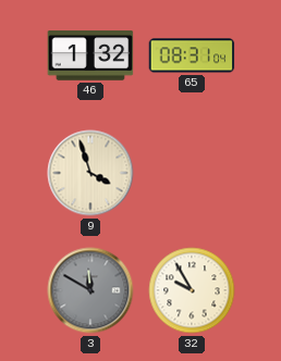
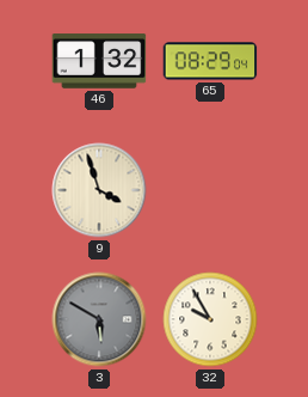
65: 08:31 -> 08:29
3: 11:50 -> 5:50
